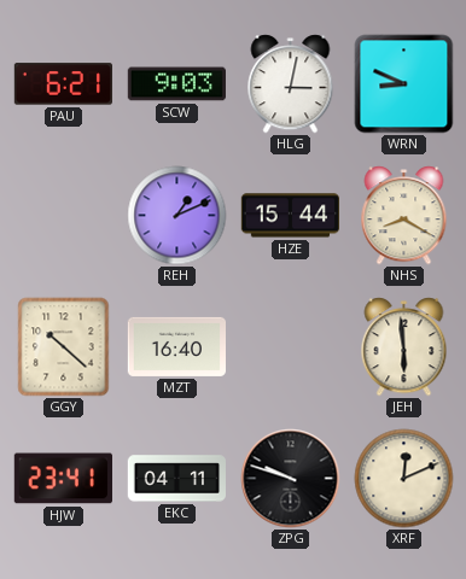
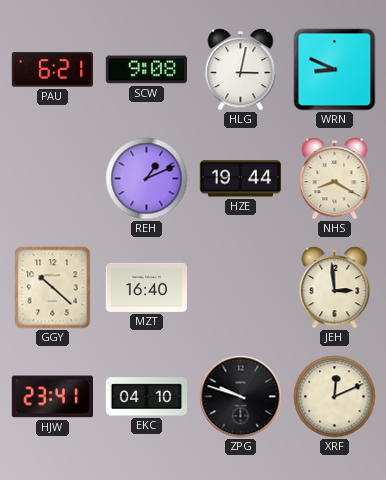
SCW: 9:03 -> 9:08
HZE: 15:44 -> 19:44
JEH: 5:59 -> 2:59
EKC: 04:11 -> 04:10
